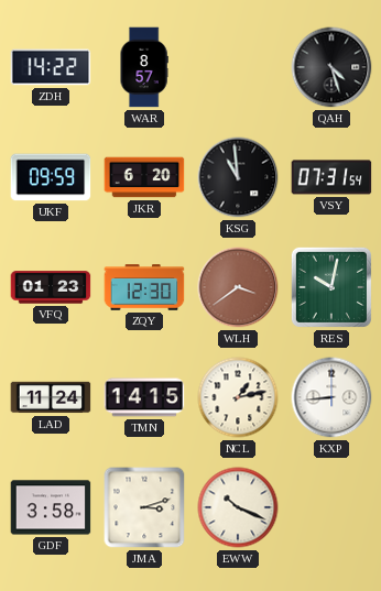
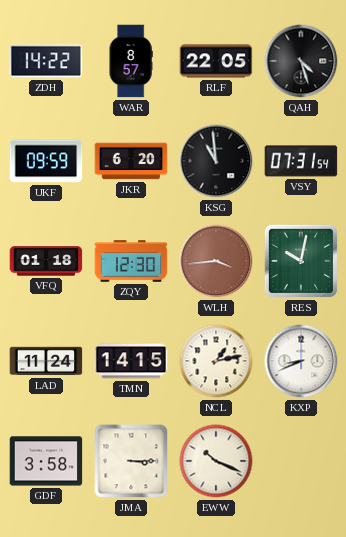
RLF: none -> 22:05
VFQ: 01:23 -> 01:18
WLH: 3:39 -> 3:44
KXP: 8:44 -> 8:41
JMA: 3:12 -> 3:15
